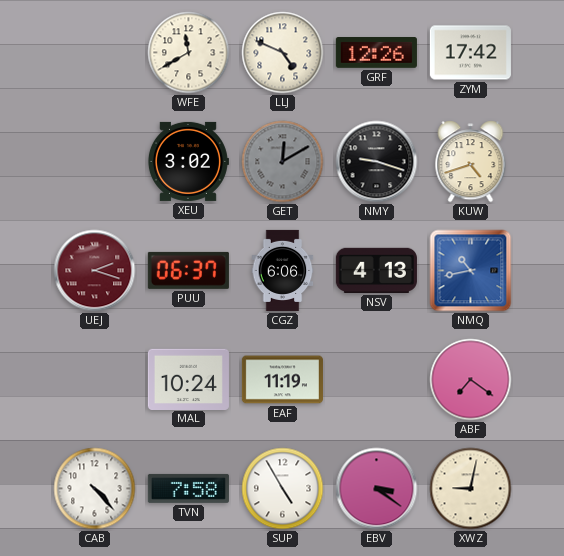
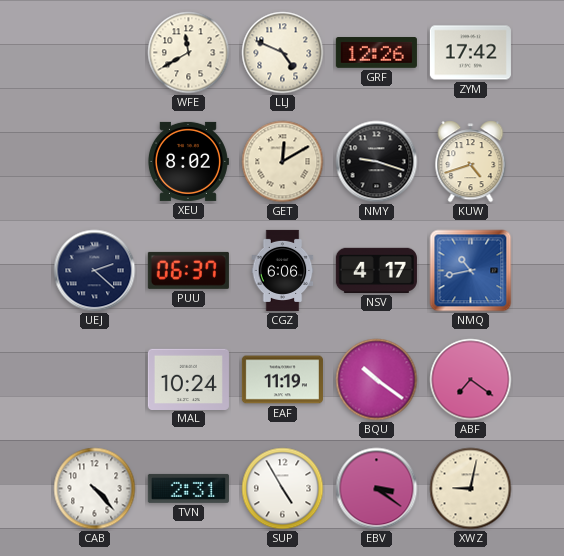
XEU: 3:02 -> 8:02
GET dial: grey -> cream
UEJ: 2:18 -> 2:22
UEJ dial: burgundy -> navy
NSV: 4:13 -> 4:17
BQU: none -> 10:21
TVN: 7:58 -> 2:31
